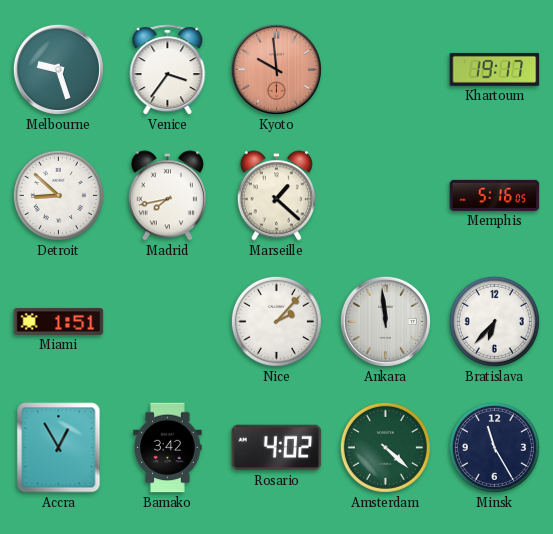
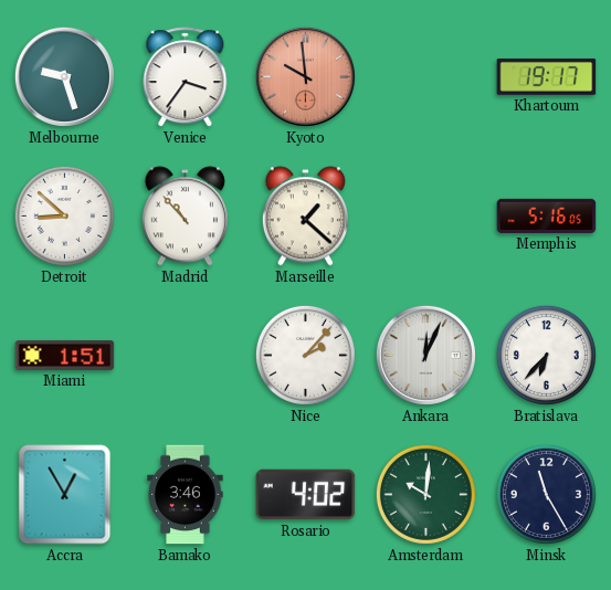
Madrid: 7:43 -> 10:53
Ankara: 11:59 -> 12:04
Bamako: 3:42 -> 3:46
Amsterdam: 4:22 -> 10:01
